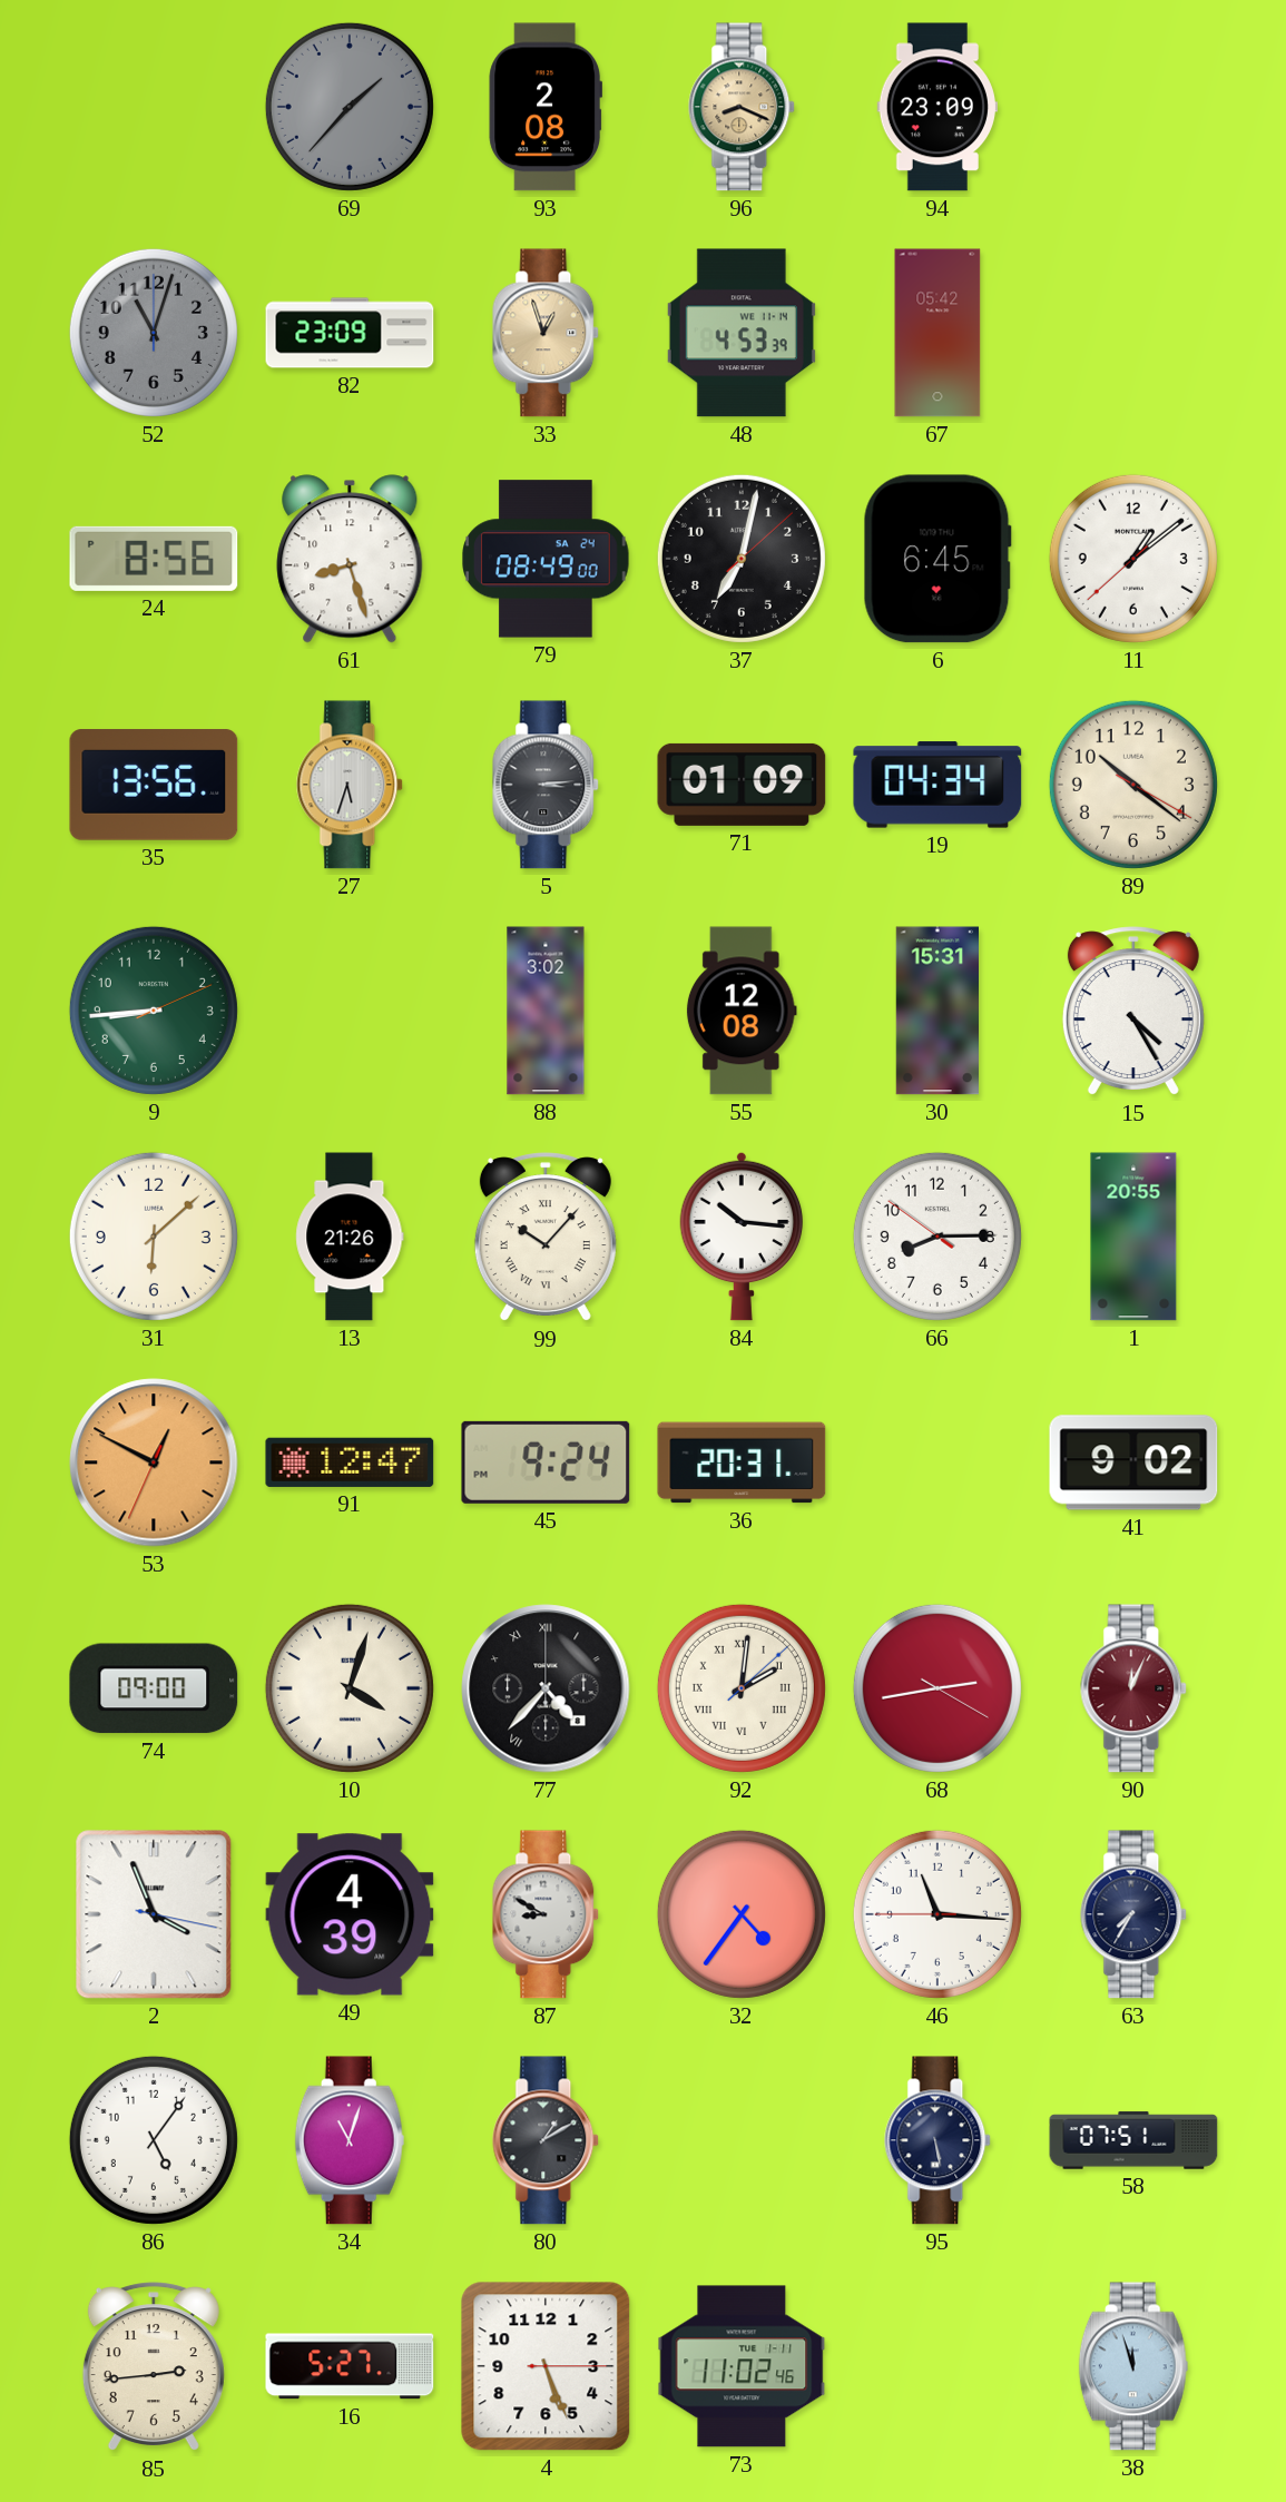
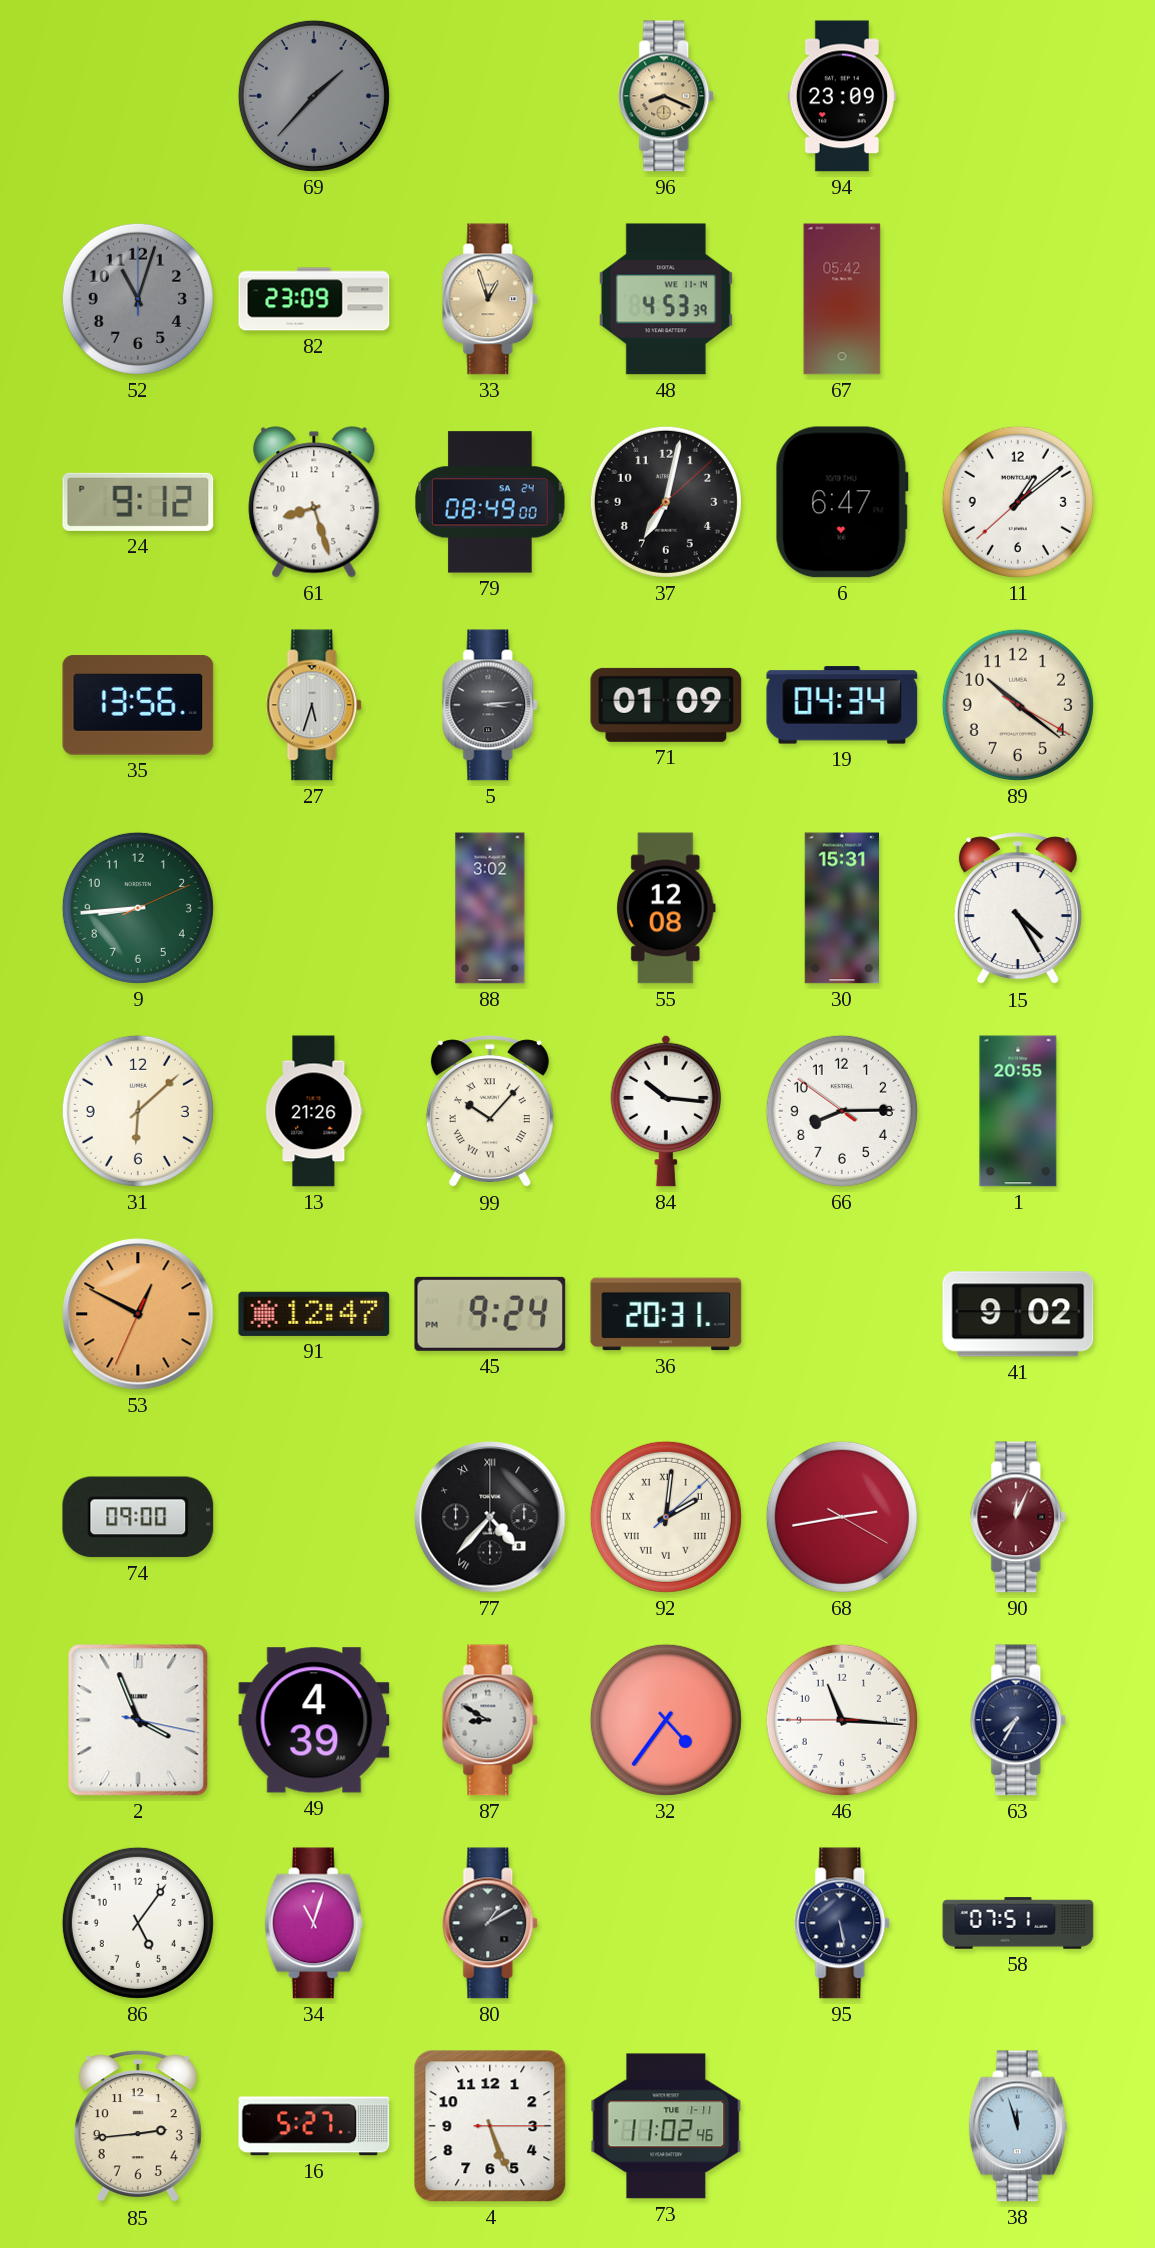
93: 2:08 -> none
24: 8:56 -> 9:12
6: 6:45 -> 6:47
10: 4:03 -> none
